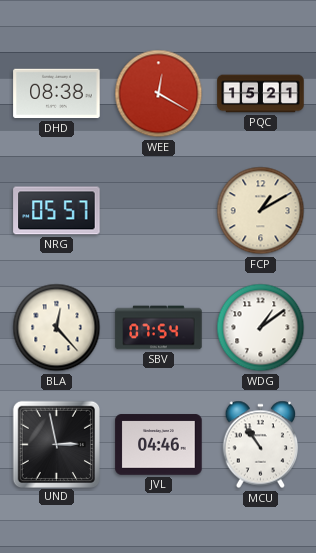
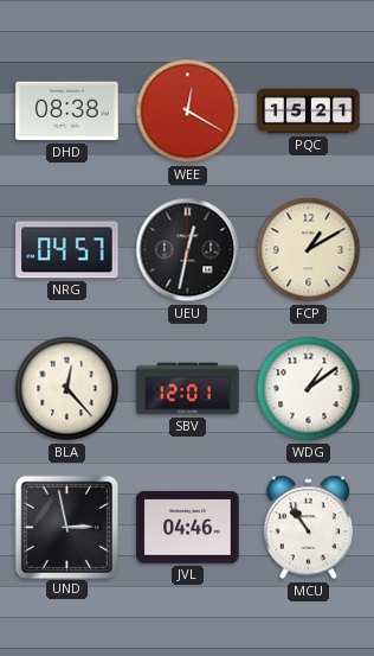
NRG: 05:57 -> 04:57
UEU: none -> 12:32
SBV: 07:54 -> 12:01
